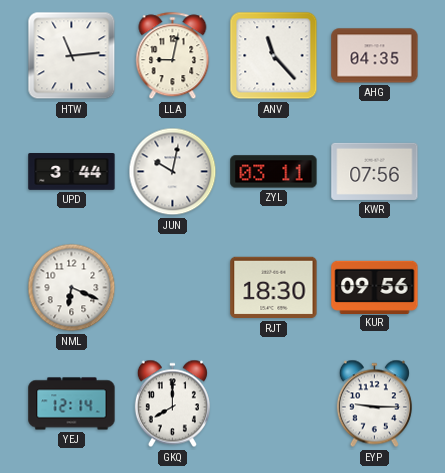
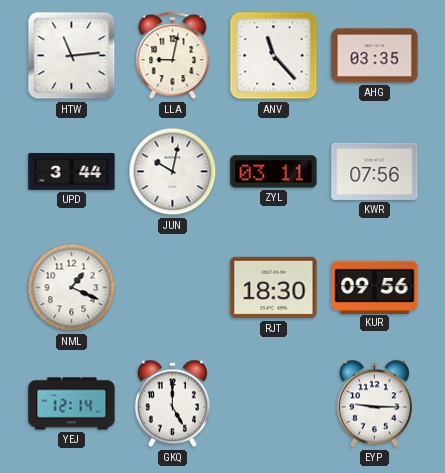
AHG: 04:35 -> 03:35
NML: 6:19 -> 1:19
GKQ: 8:00 -> 5:00
